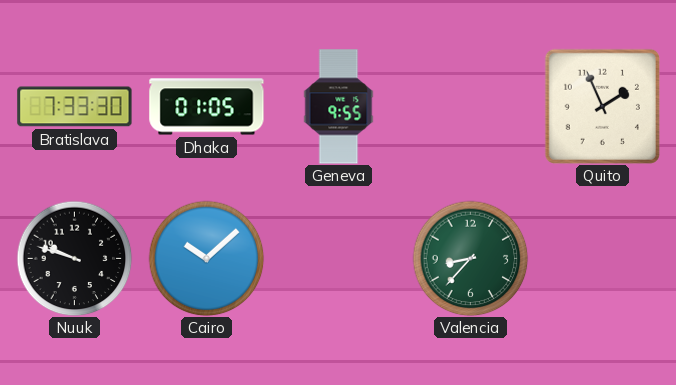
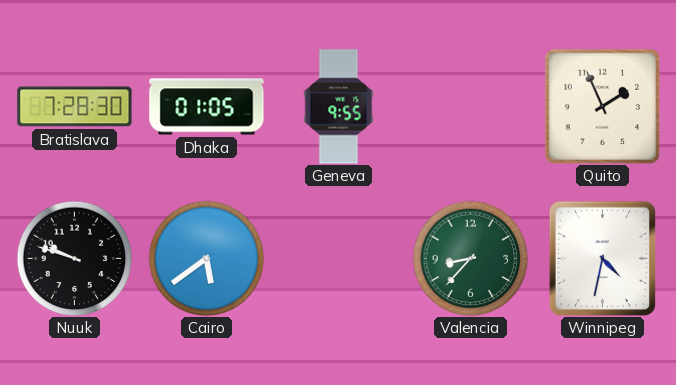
Bratislava: 7:33 -> 7:28
Cairo: 10:08 -> 5:39
Winnipeg: none -> 4:32
